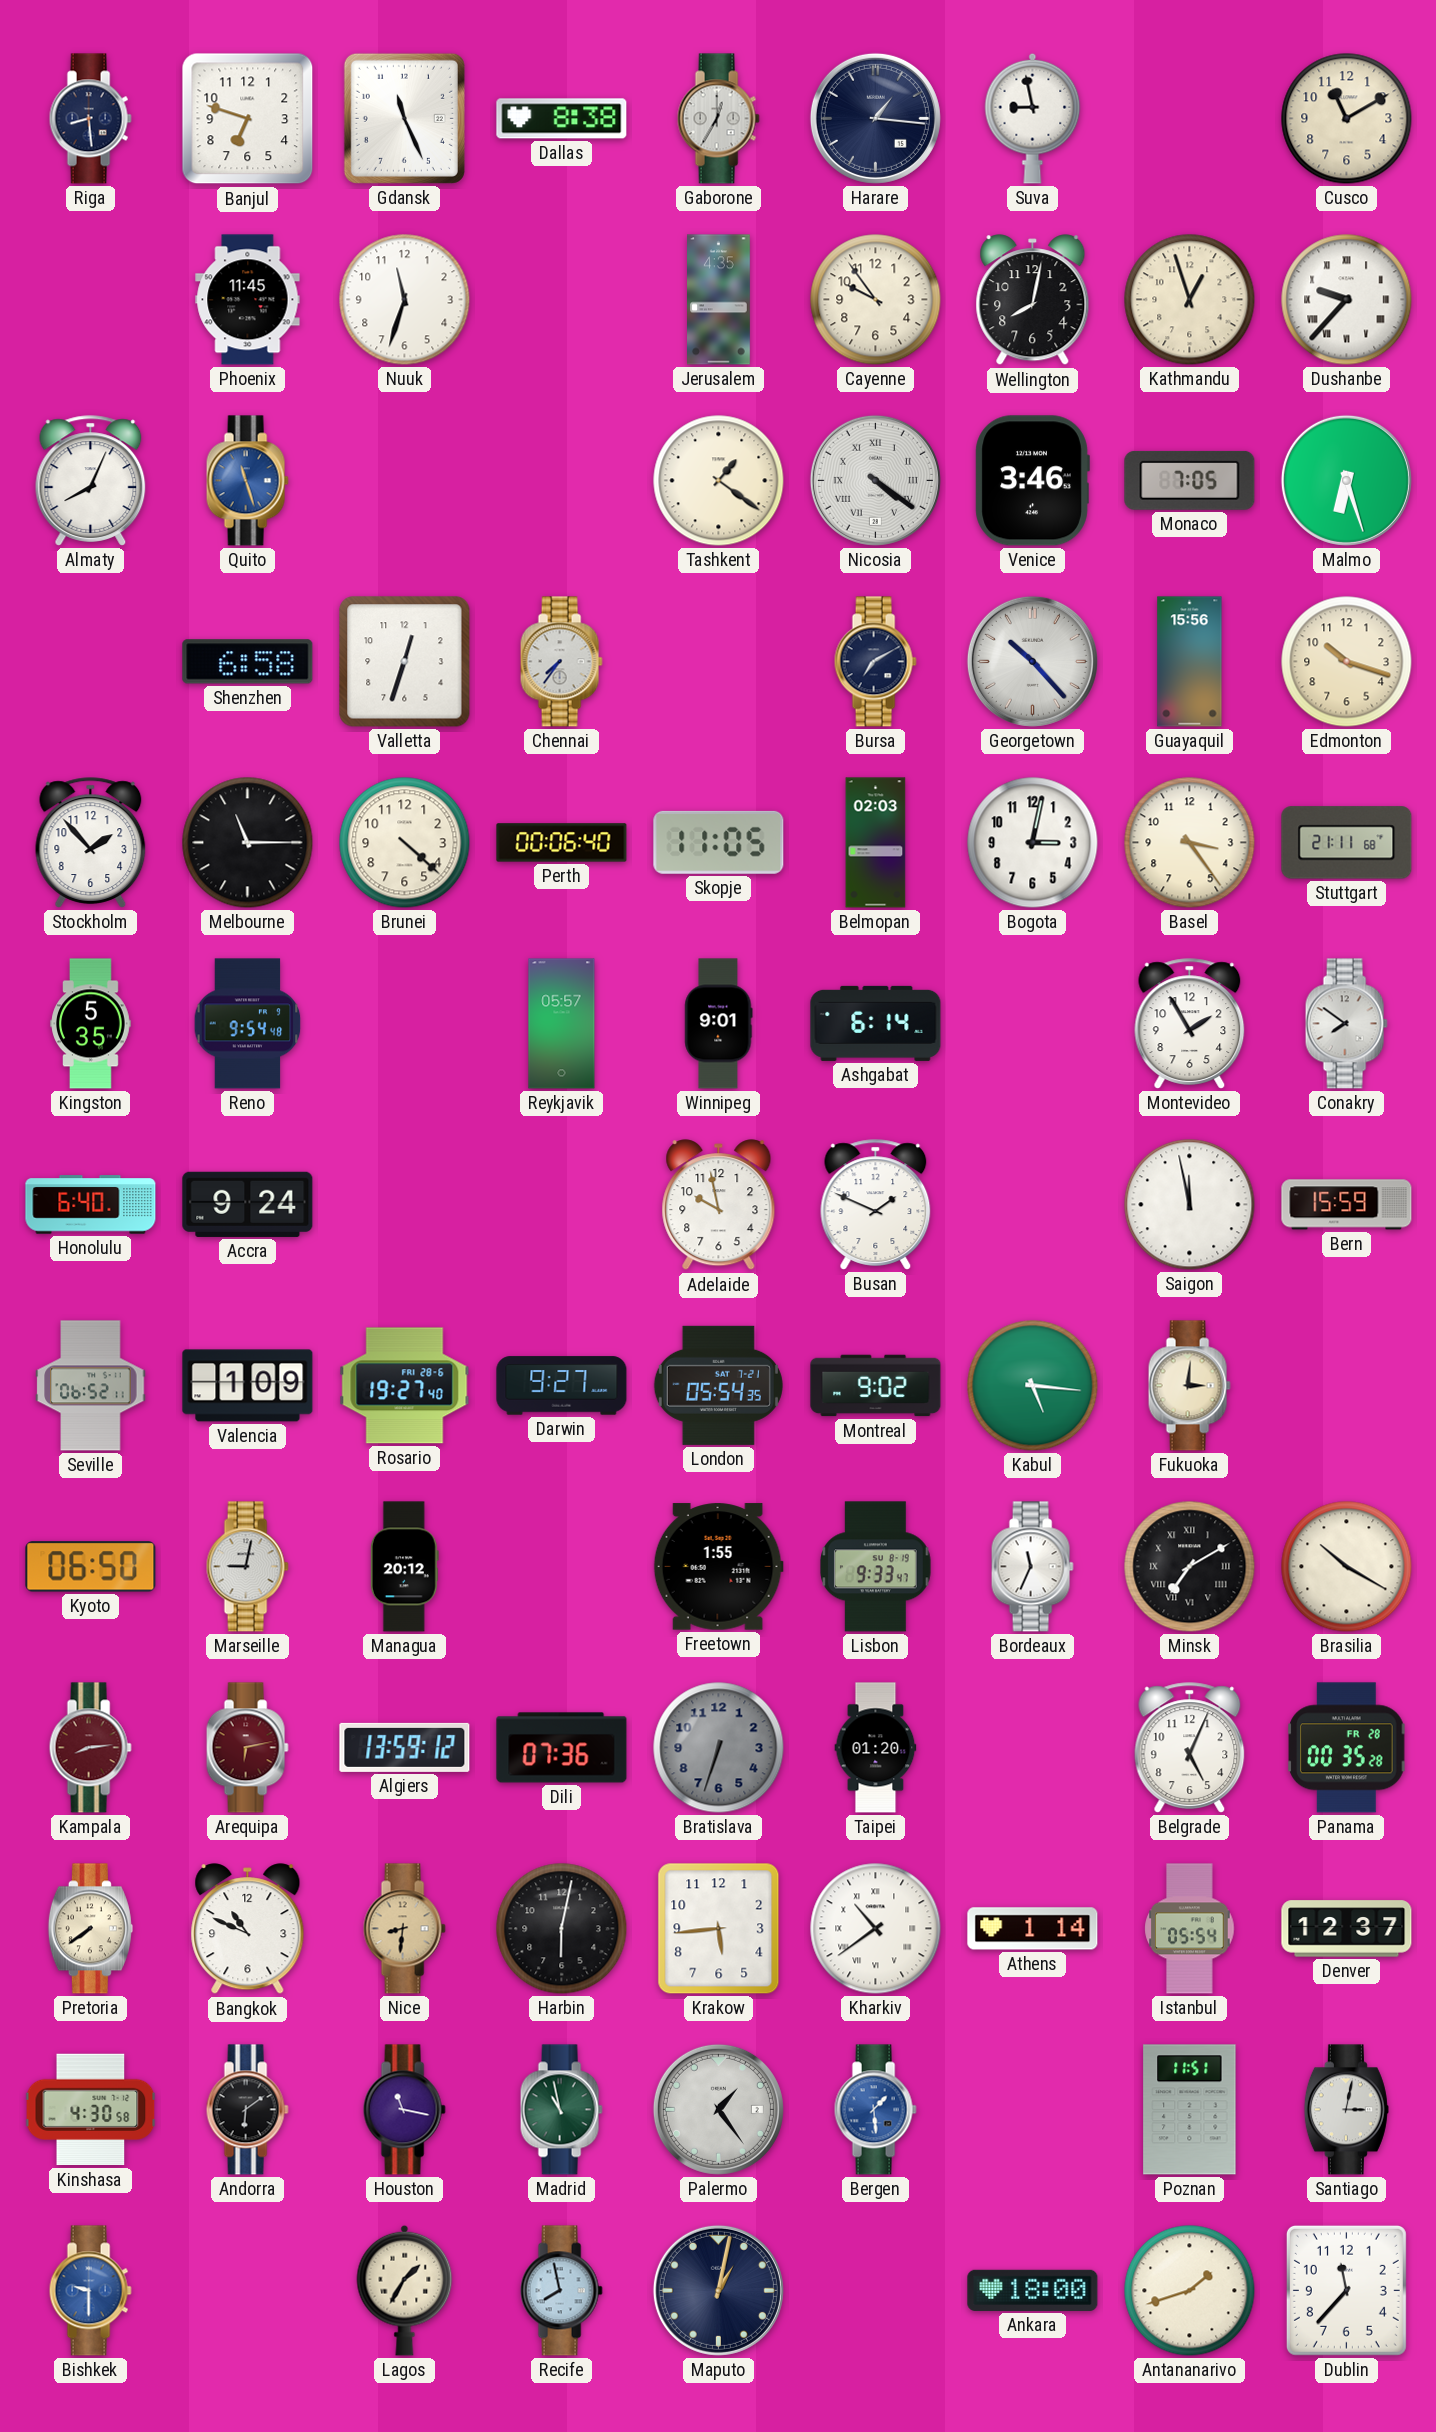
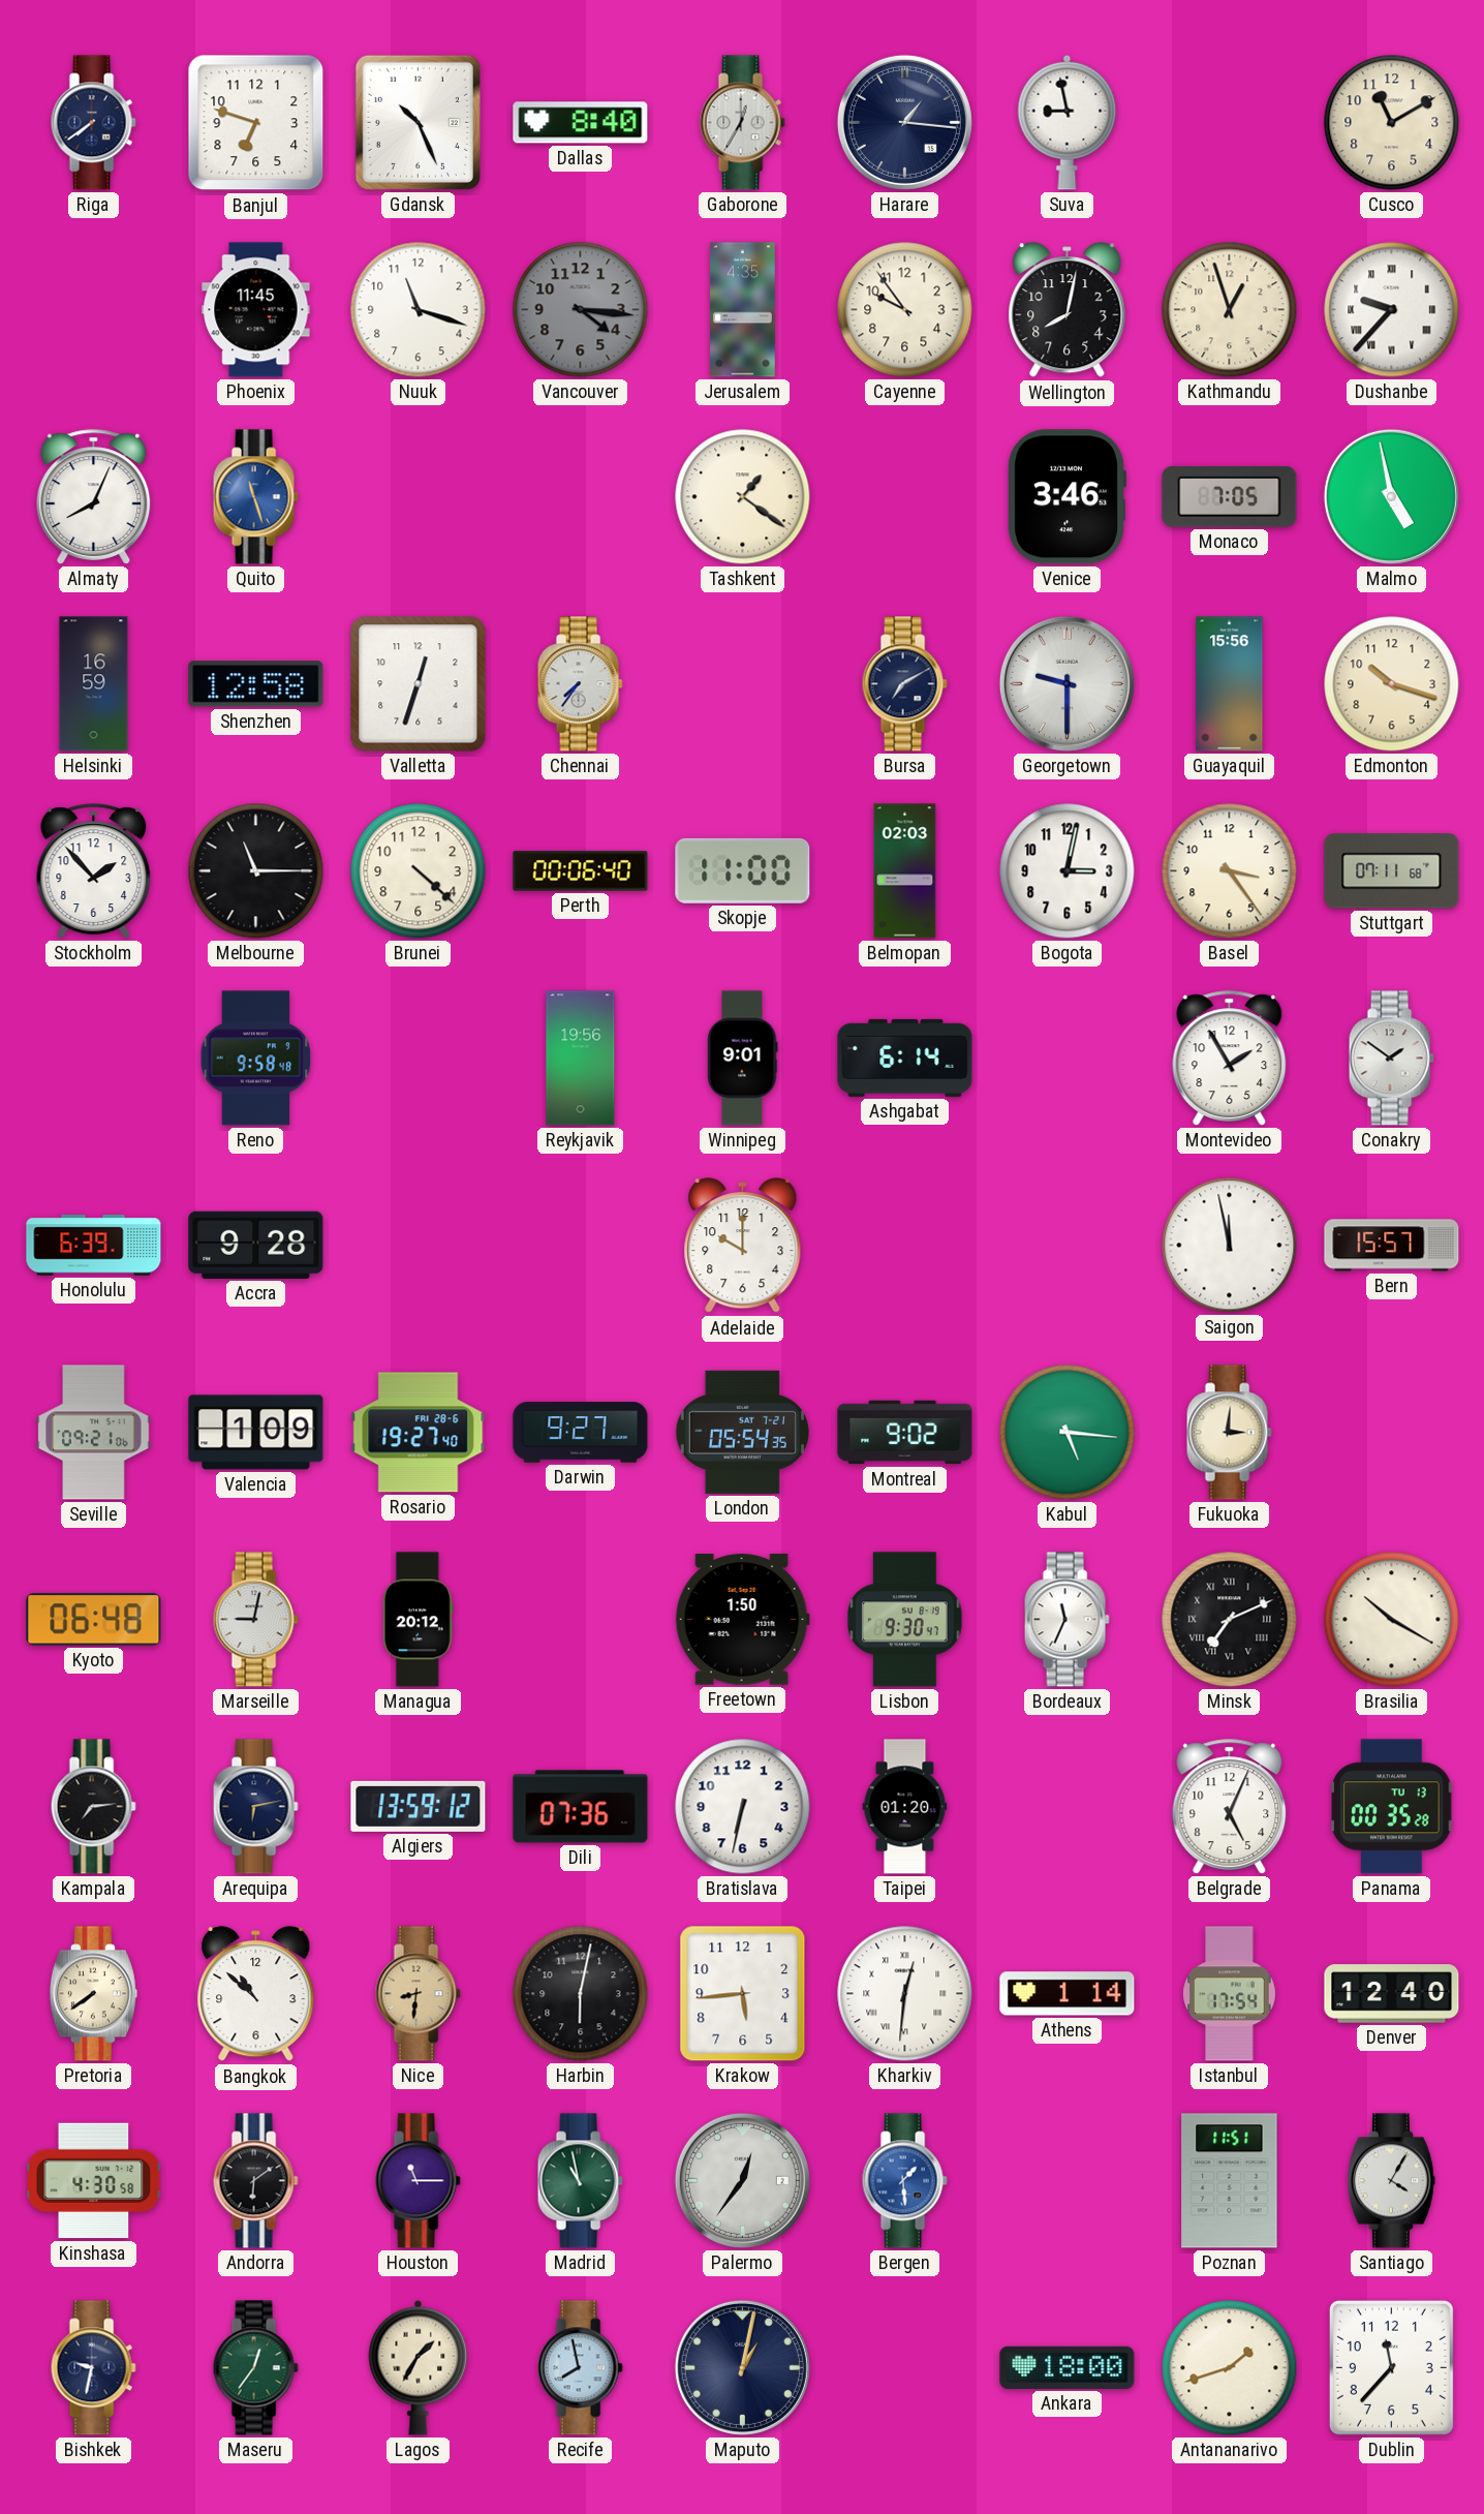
Riga: 8:29 -> 7:39
Gdansk: 11:26 -> 10:26
Dallas: 8:38 -> 8:40
Nuuk: 11:33 -> 11:18
Vancouver: none -> 4:16
Nicosia: 4:21 -> none
Malmo: 6:27 -> 4:58
Helsinki: none -> 16:59
Shenzhen: 6:58 -> 12:58
Georgetown: 10:23 -> 9:30
Skopje: 11:05 -> 11:00
Stuttgart: 21:11 -> 07:11
Kingston: 5:35 -> none
Reno: 9:54 -> 9:58
Reykjavik: 05:57 -> 19:56
Conakry: 7:51 -> 1:51
Honolulu: 6:40 -> 6:39
Accra: 9:24 -> 9:28
Adelaide: 9:58 -> 10:00
Busan: 1:49 -> none
Bern: 15:59 -> 15:57
Seville: 06:52 -> 09:21
Kyoto: 06:50 -> 06:48
Freetown: 1:55 -> 1:50
Lisbon: 9:33 -> 9:30
Minsk: 7:10 -> 7:11
Kampala: 8:14 -> 7:14
Kampala dial: burgundy -> black
Arequipa dial: burgundy -> navy
Bratislava: 6:33 -> 6:32
Bratislava dial: grey -> white
Panama date: FR 28 -> TU 13
Bangkok: 10:49 -> 10:52
Kharkiv: 10:39 -> 12:31
Istanbul: 05:54 -> 17:54
Denver: 12:37 -> 12:40
Houston: 11:17 -> 11:15
Palermo: 1:24 -> 12:36
Santiago: 3:02 -> 4:05
Bishkek: 9:30 -> 9:32
Bishkek dial: blue -> navy
Maseru: none -> 12:36
